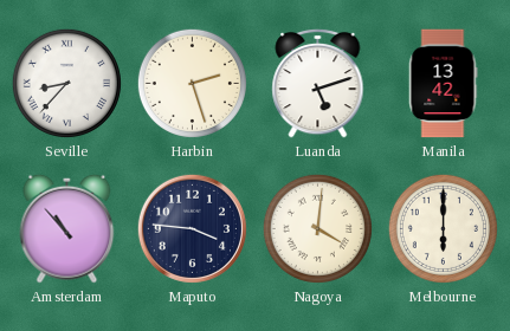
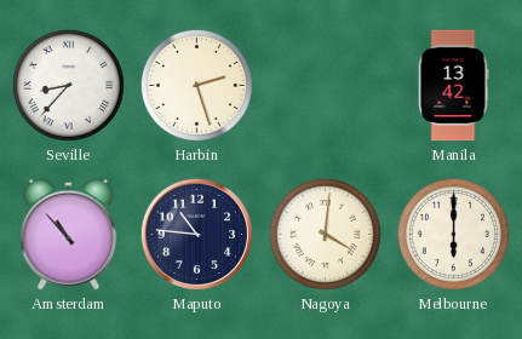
Luanda: 5:12 -> none
Maputo: 3:46 -> 10:46
